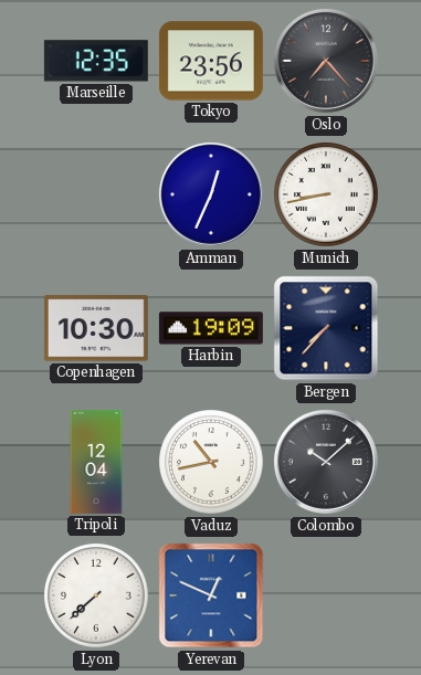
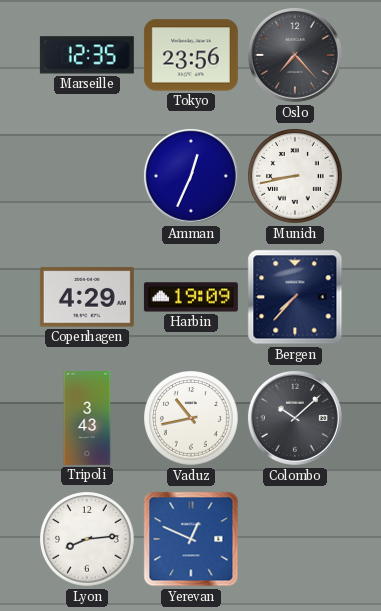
Copenhagen: 10:30 -> 4:29
Tripoli: 12:04 -> 3:43
Lyon: 7:38 -> 8:14
